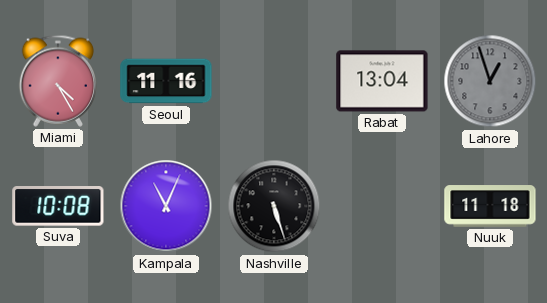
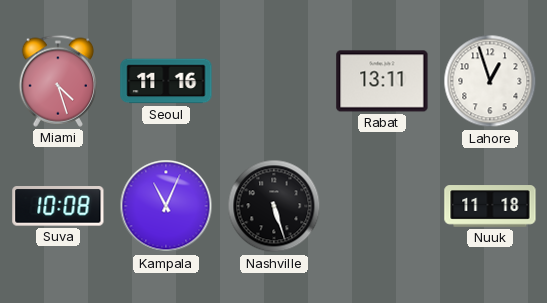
Miami: 4:25 -> 4:27
Rabat: 13:04 -> 13:11
Lahore dial: grey -> white
